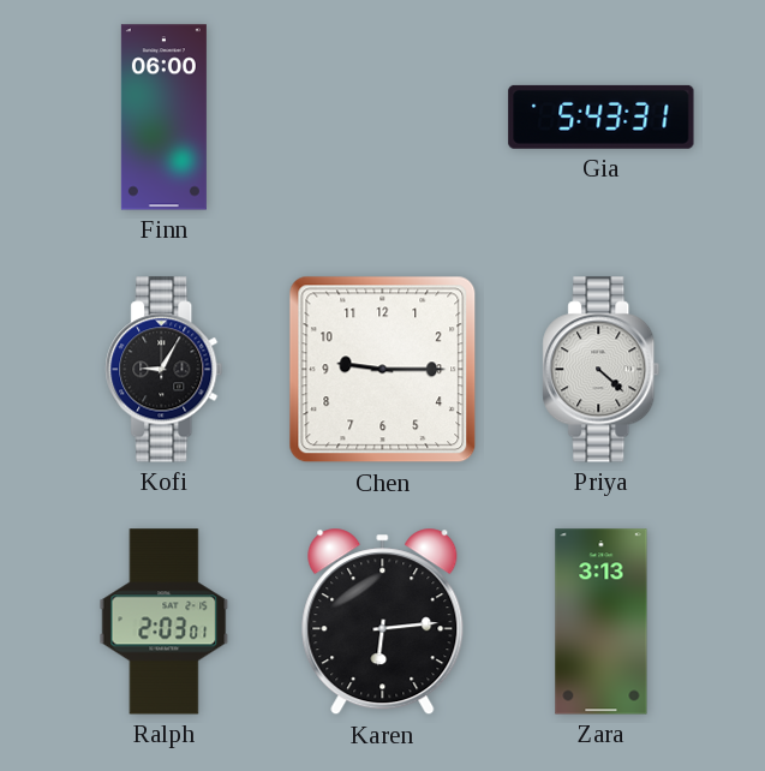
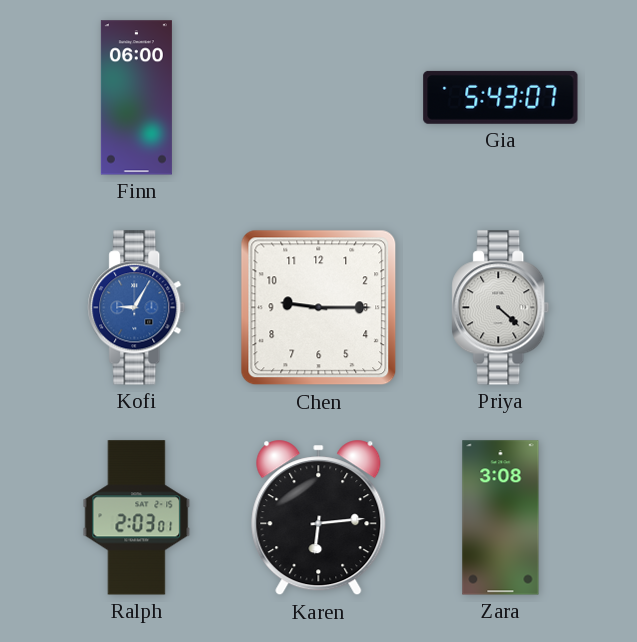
Gia: 5:43:31 -> 5:43:07
Kofi dial: black -> blue
Zara: 3:13 -> 3:08
